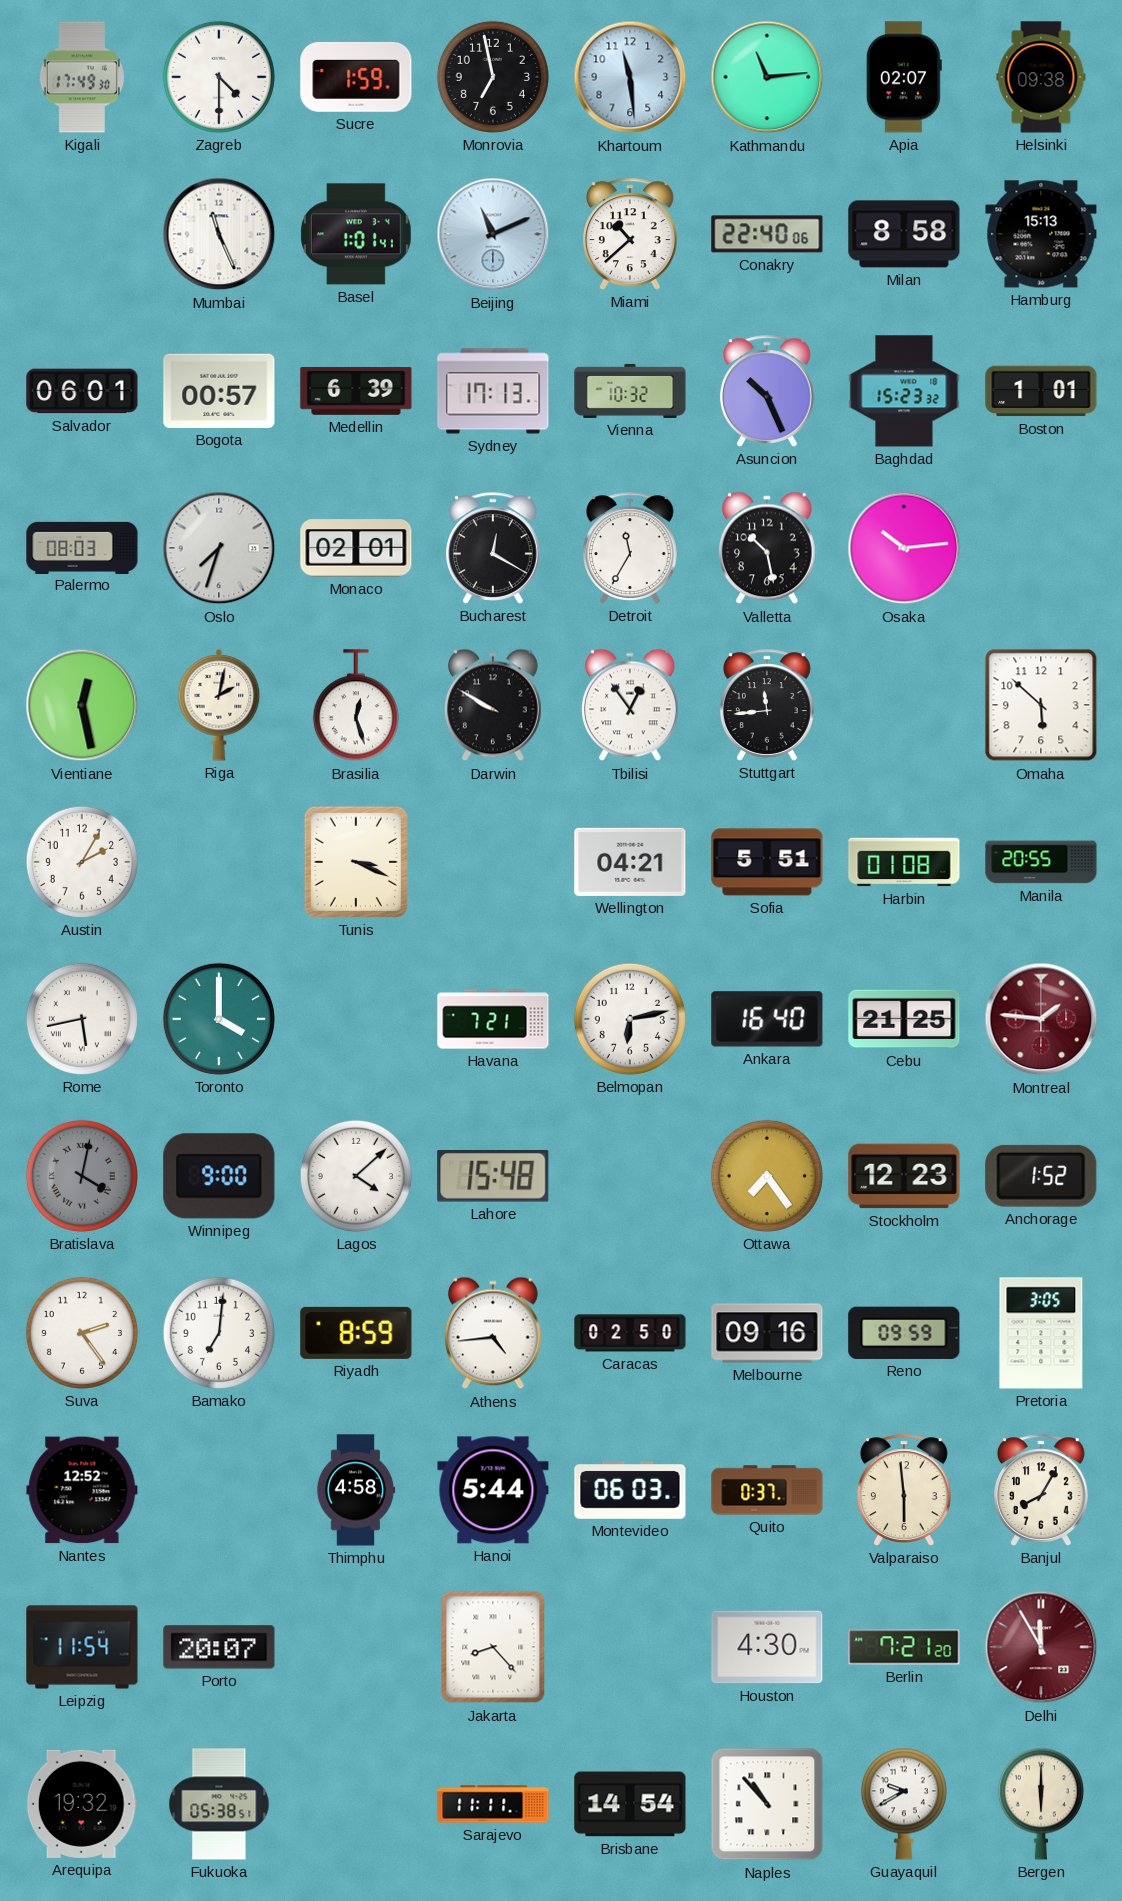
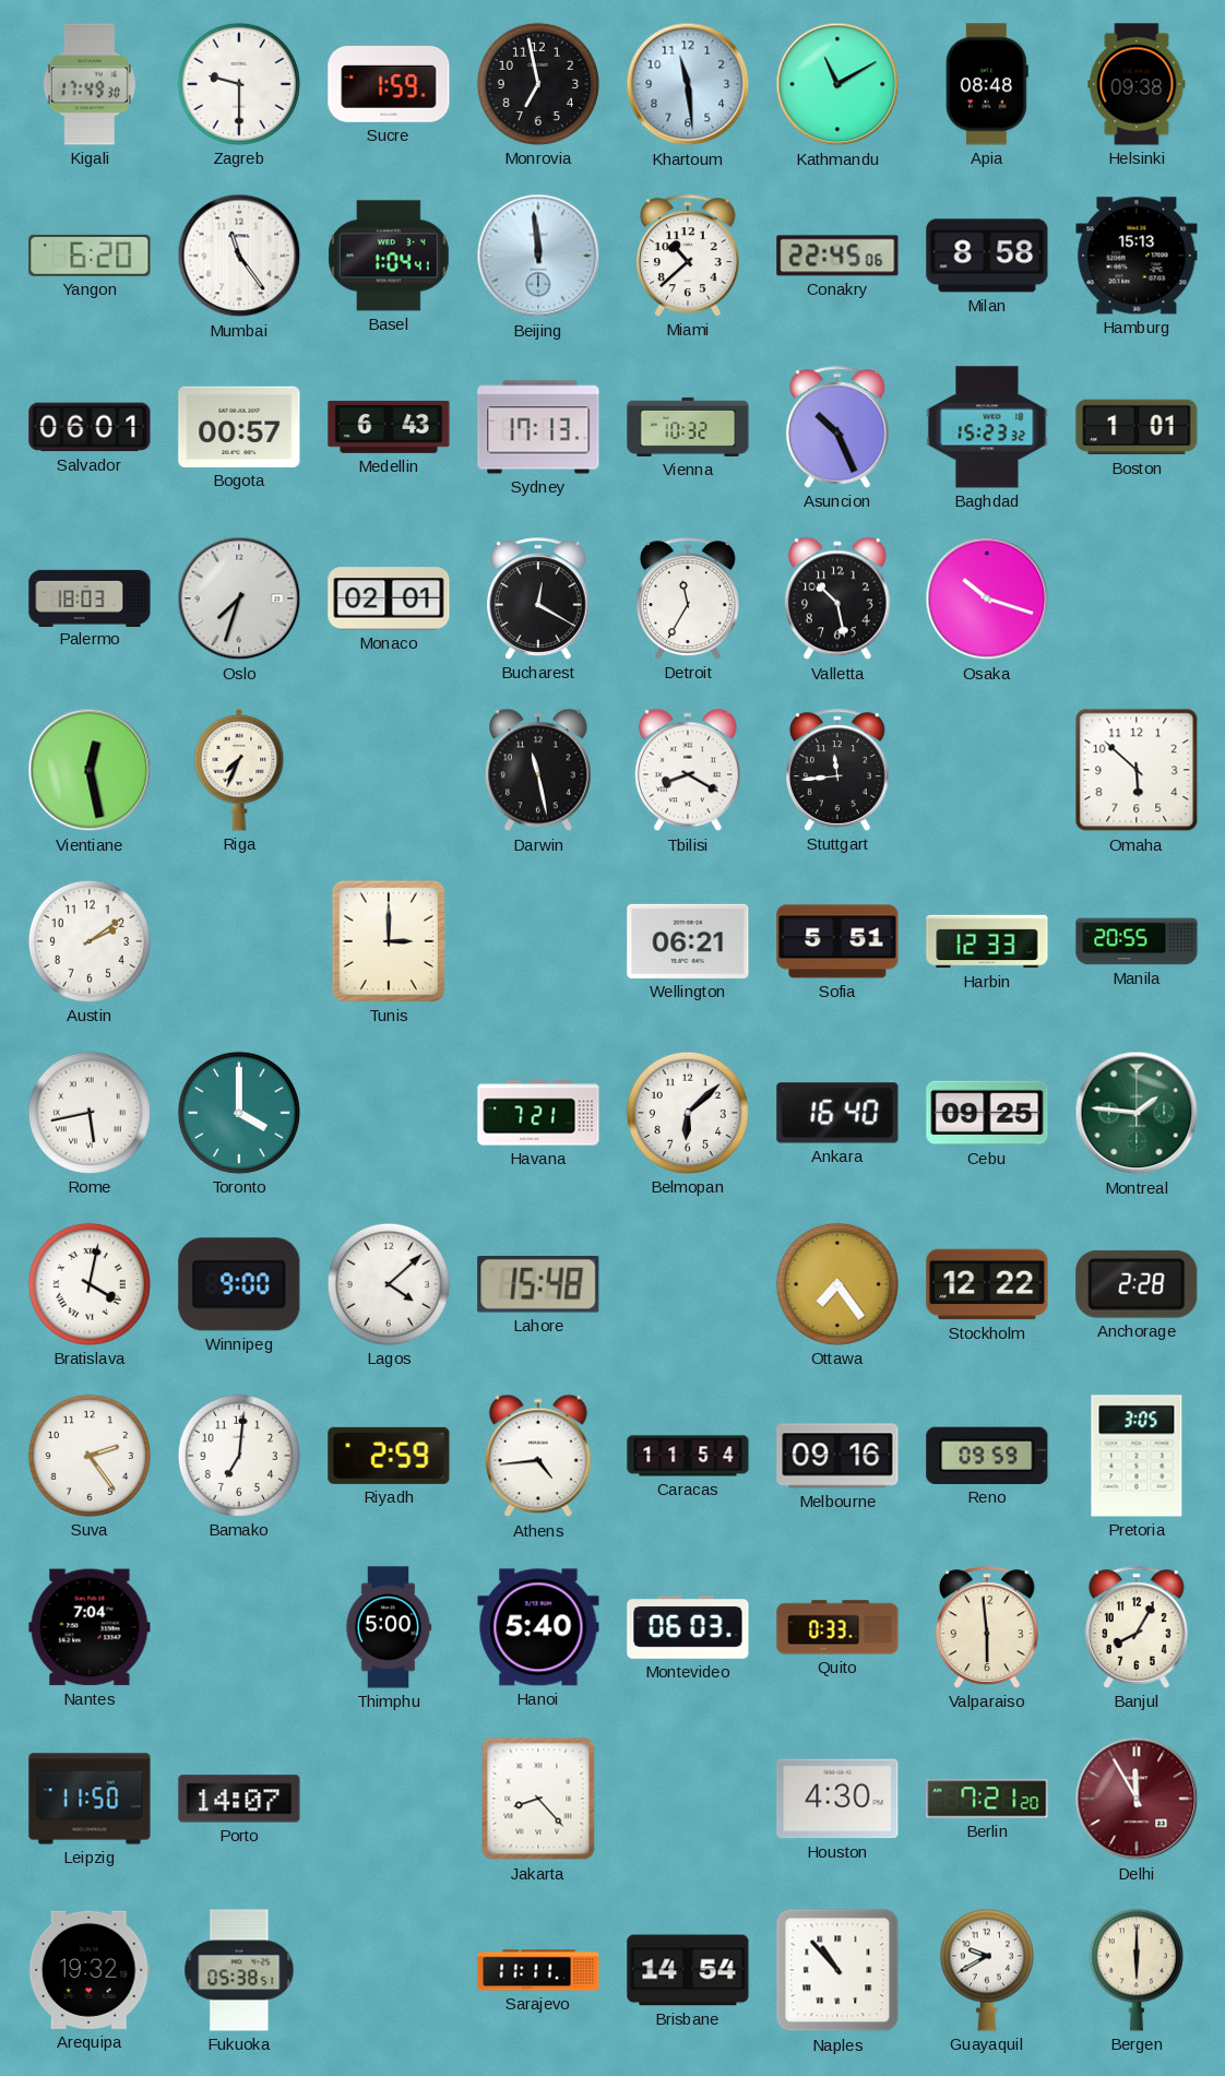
Zagreb: 4:30 -> 9:30
Kathmandu: 11:14 -> 11:10
Apia: 02:07 -> 08:48
Yangon: none -> 6:20
Mumbai: 11:26 -> 11:24
Basel: 1:01 -> 1:04
Beijing: 11:11 -> 11:59
Conakry: 22:40 -> 22:45
Medellin: 6:39 -> 6:43
Palermo: 08:03 -> 18:03
Osaka: 10:14 -> 10:18
Riga: 2:02 -> 7:34
Brasilia: 12:27 -> none
Darwin: 9:50 -> 11:28
Tbilisi: 12:54 -> 8:20
Austin: 2:05 -> 2:09
Tunis: 3:19 -> 3:00
Wellington: 04:21 -> 06:21
Harbin: 01:08 -> 12:33
Belmopan: 6:13 -> 6:08
Cebu: 21:25 -> 09:25
Montreal dial: burgundy -> green
Bratislava dial: grey -> white
Stockholm: 12:23 -> 12:22
Anchorage: 1:52 -> 2:28
Riyadh: 8:59 -> 2:59
Caracas: 02:50 -> 11:54
Nantes: 12:52 -> 7:04
Thimphu: 4:58 -> 5:00
Hanoi: 5:44 -> 5:40
Quito: 0:37 -> 0:33
Leipzig: 11:54 -> 11:50
Porto: 20:07 -> 14:07
